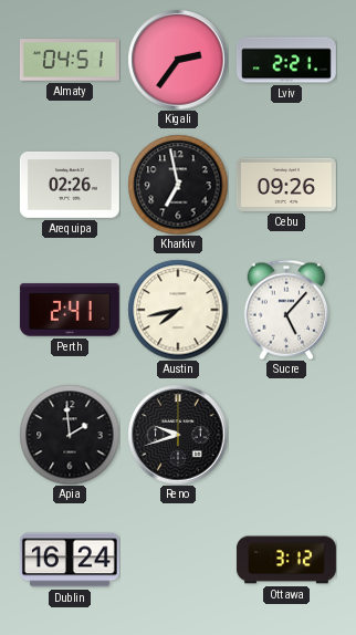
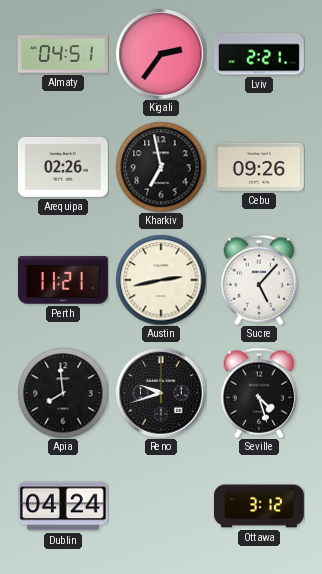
Perth: 2:41 -> 11:21
Austin: 7:43 -> 2:43
Apia: 1:59 -> 7:59
Seville: none -> 4:27
Dublin: 16:24 -> 04:24
